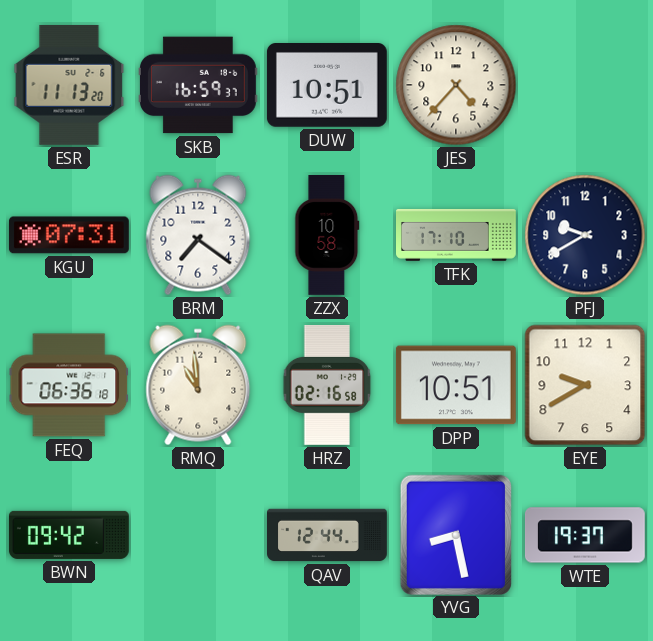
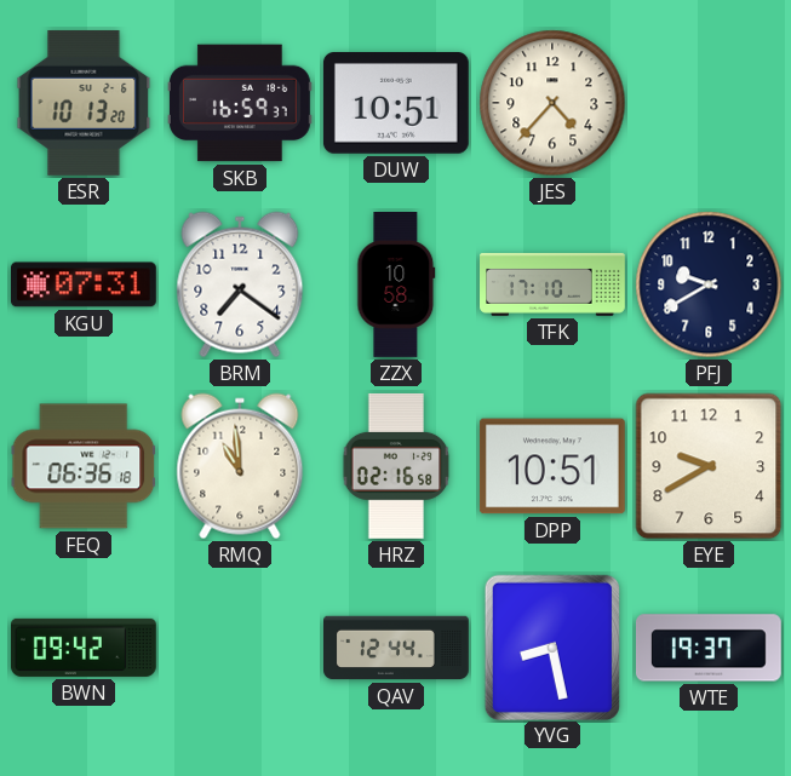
ESR: 11:13 -> 10:13
